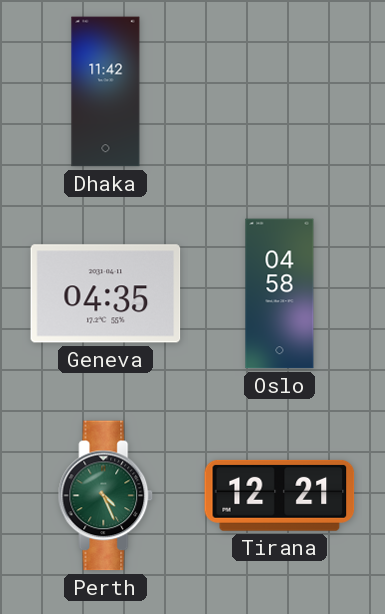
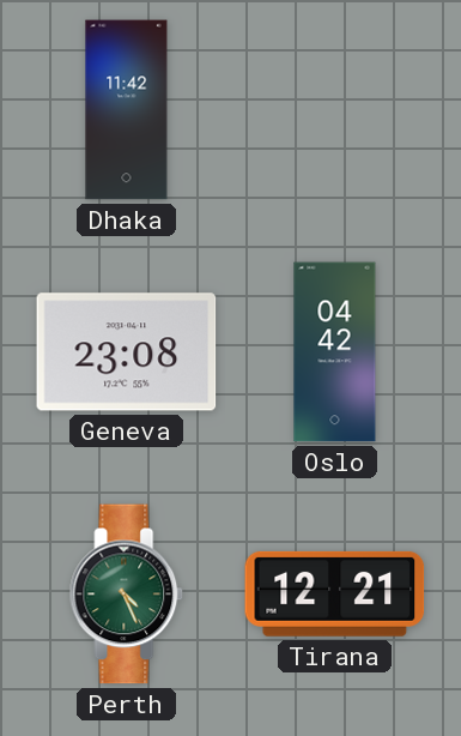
Geneva: 04:35 -> 23:08
Oslo: 04:58 -> 04:42
